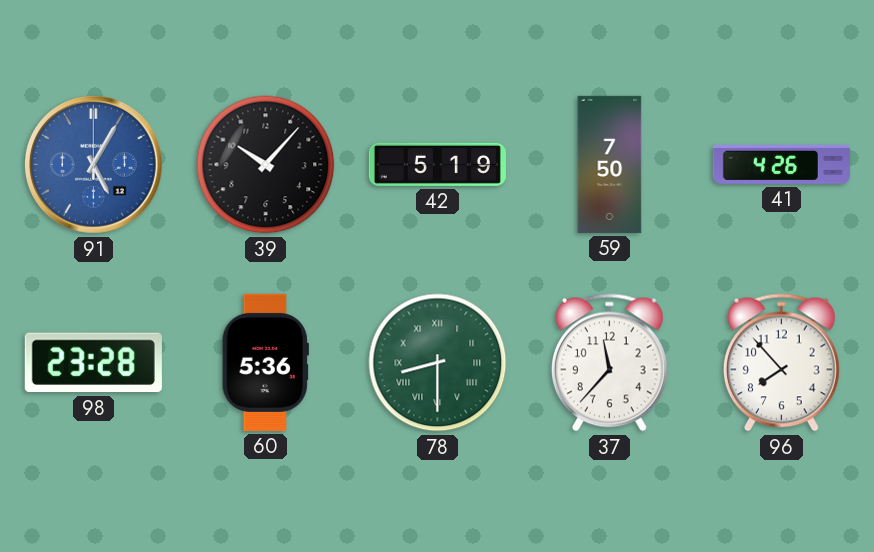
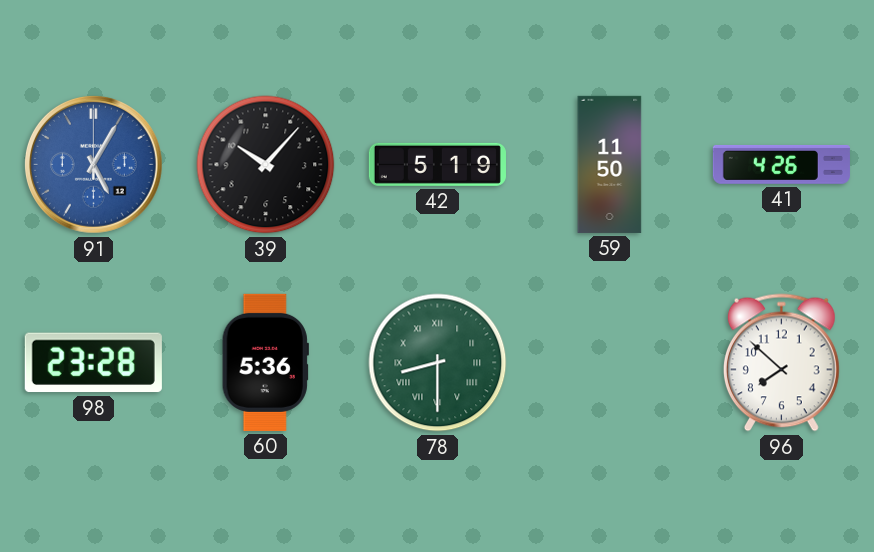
59: 7:50 -> 11:50
37: 11:37 -> none
96: 7:53 -> 7:52
